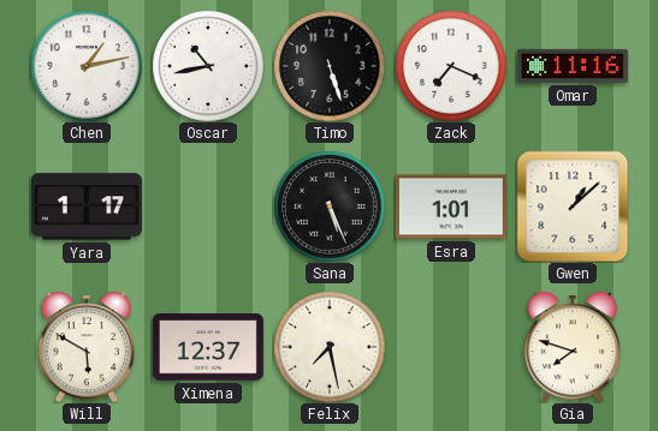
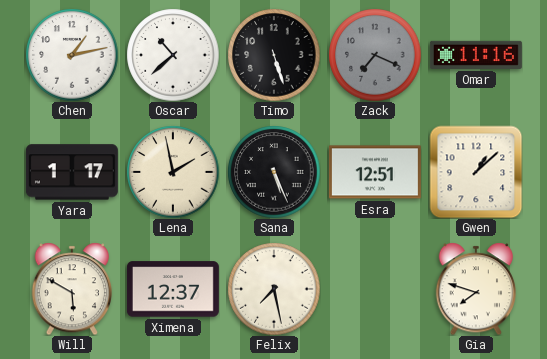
Oscar: 10:43 -> 10:38
Zack dial: white -> grey
Lena: none -> 1:58
Esra: 1:01 -> 12:51
